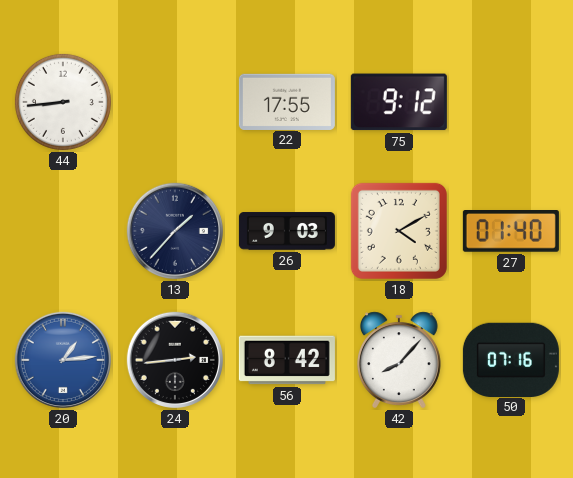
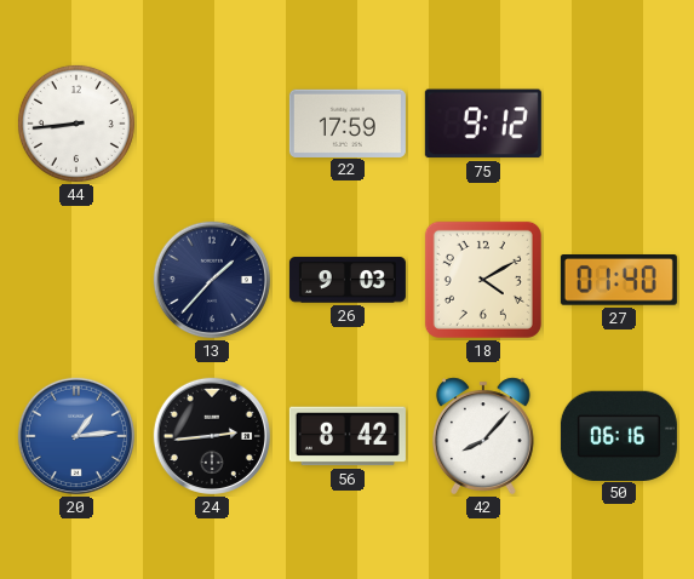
22: 17:55 -> 17:59
50: 07:16 -> 06:16
